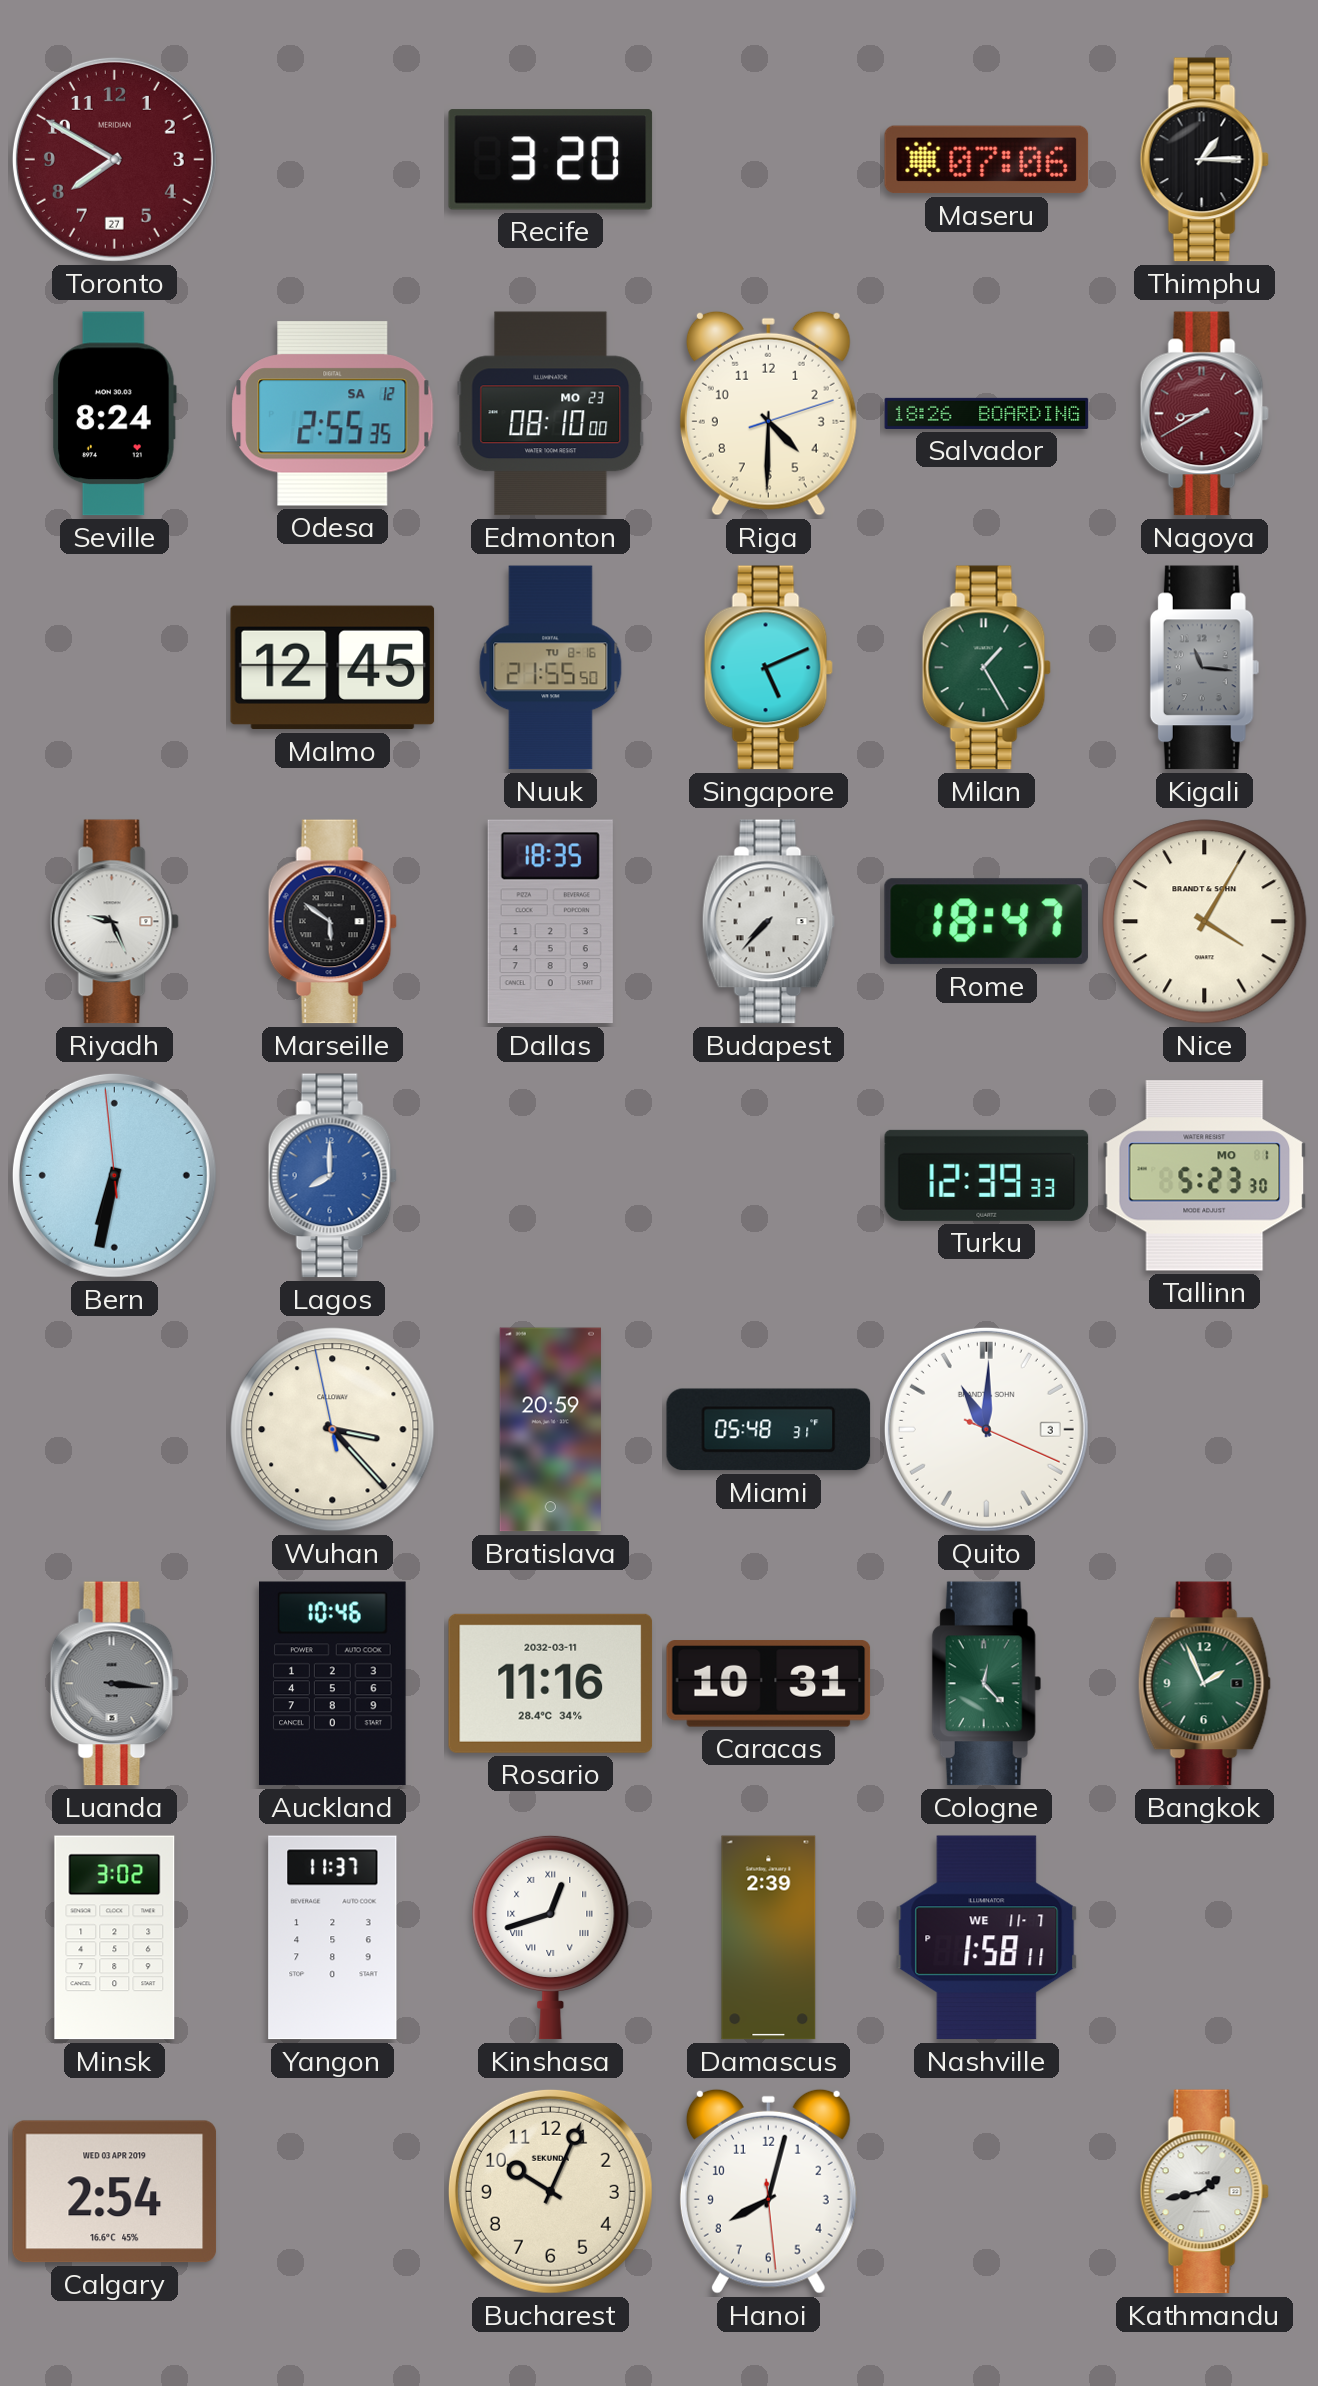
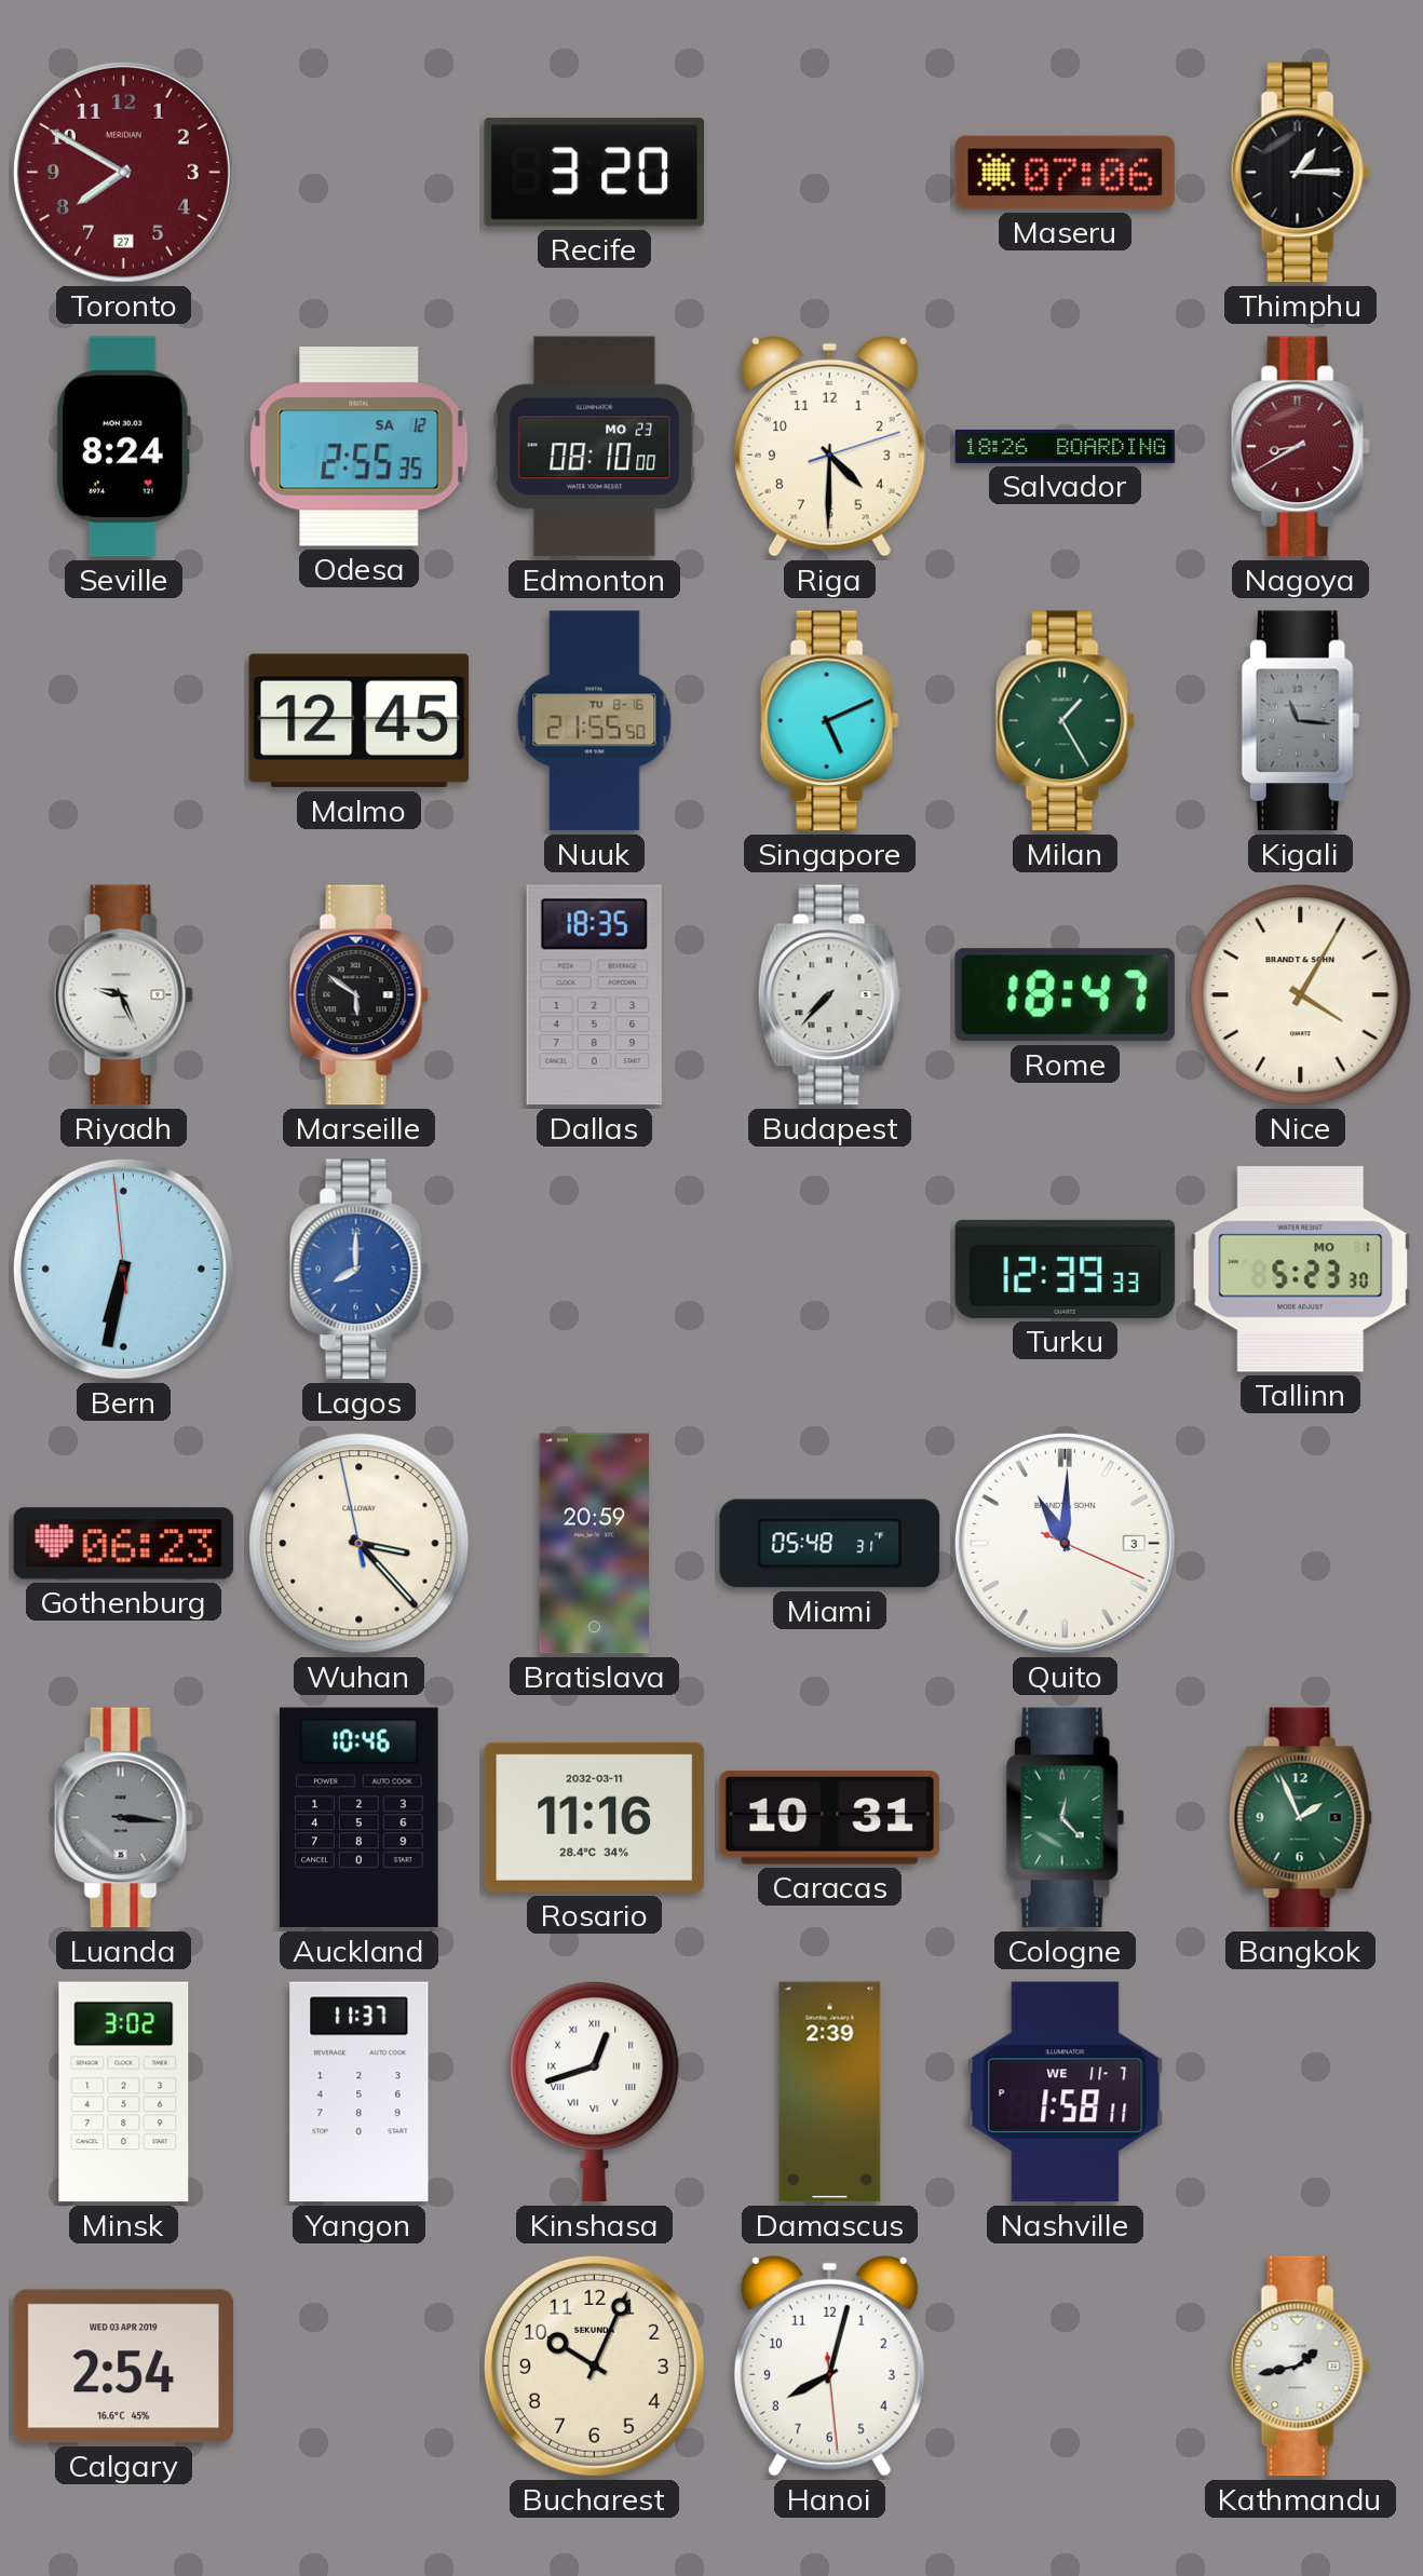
Gothenburg: none -> 06:23
